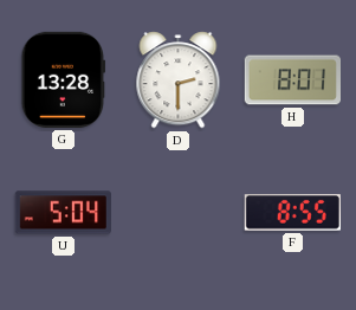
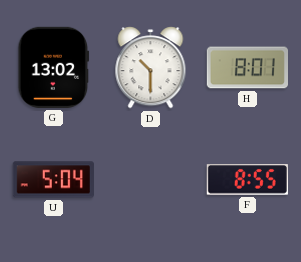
G: 13:28 -> 13:02
D: 2:30 -> 10:30
